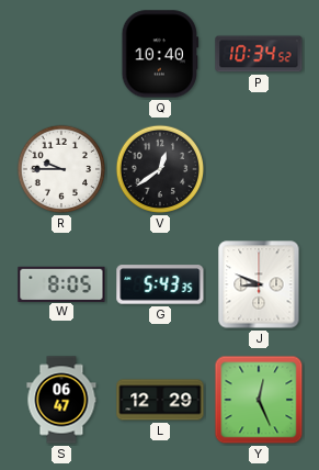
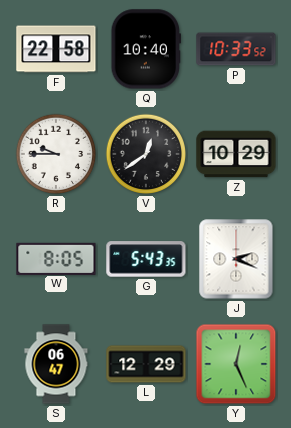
F: none -> 22:58
P: 10:34 -> 10:33
Z: none -> 10:29
J: 8:49 -> 2:19
